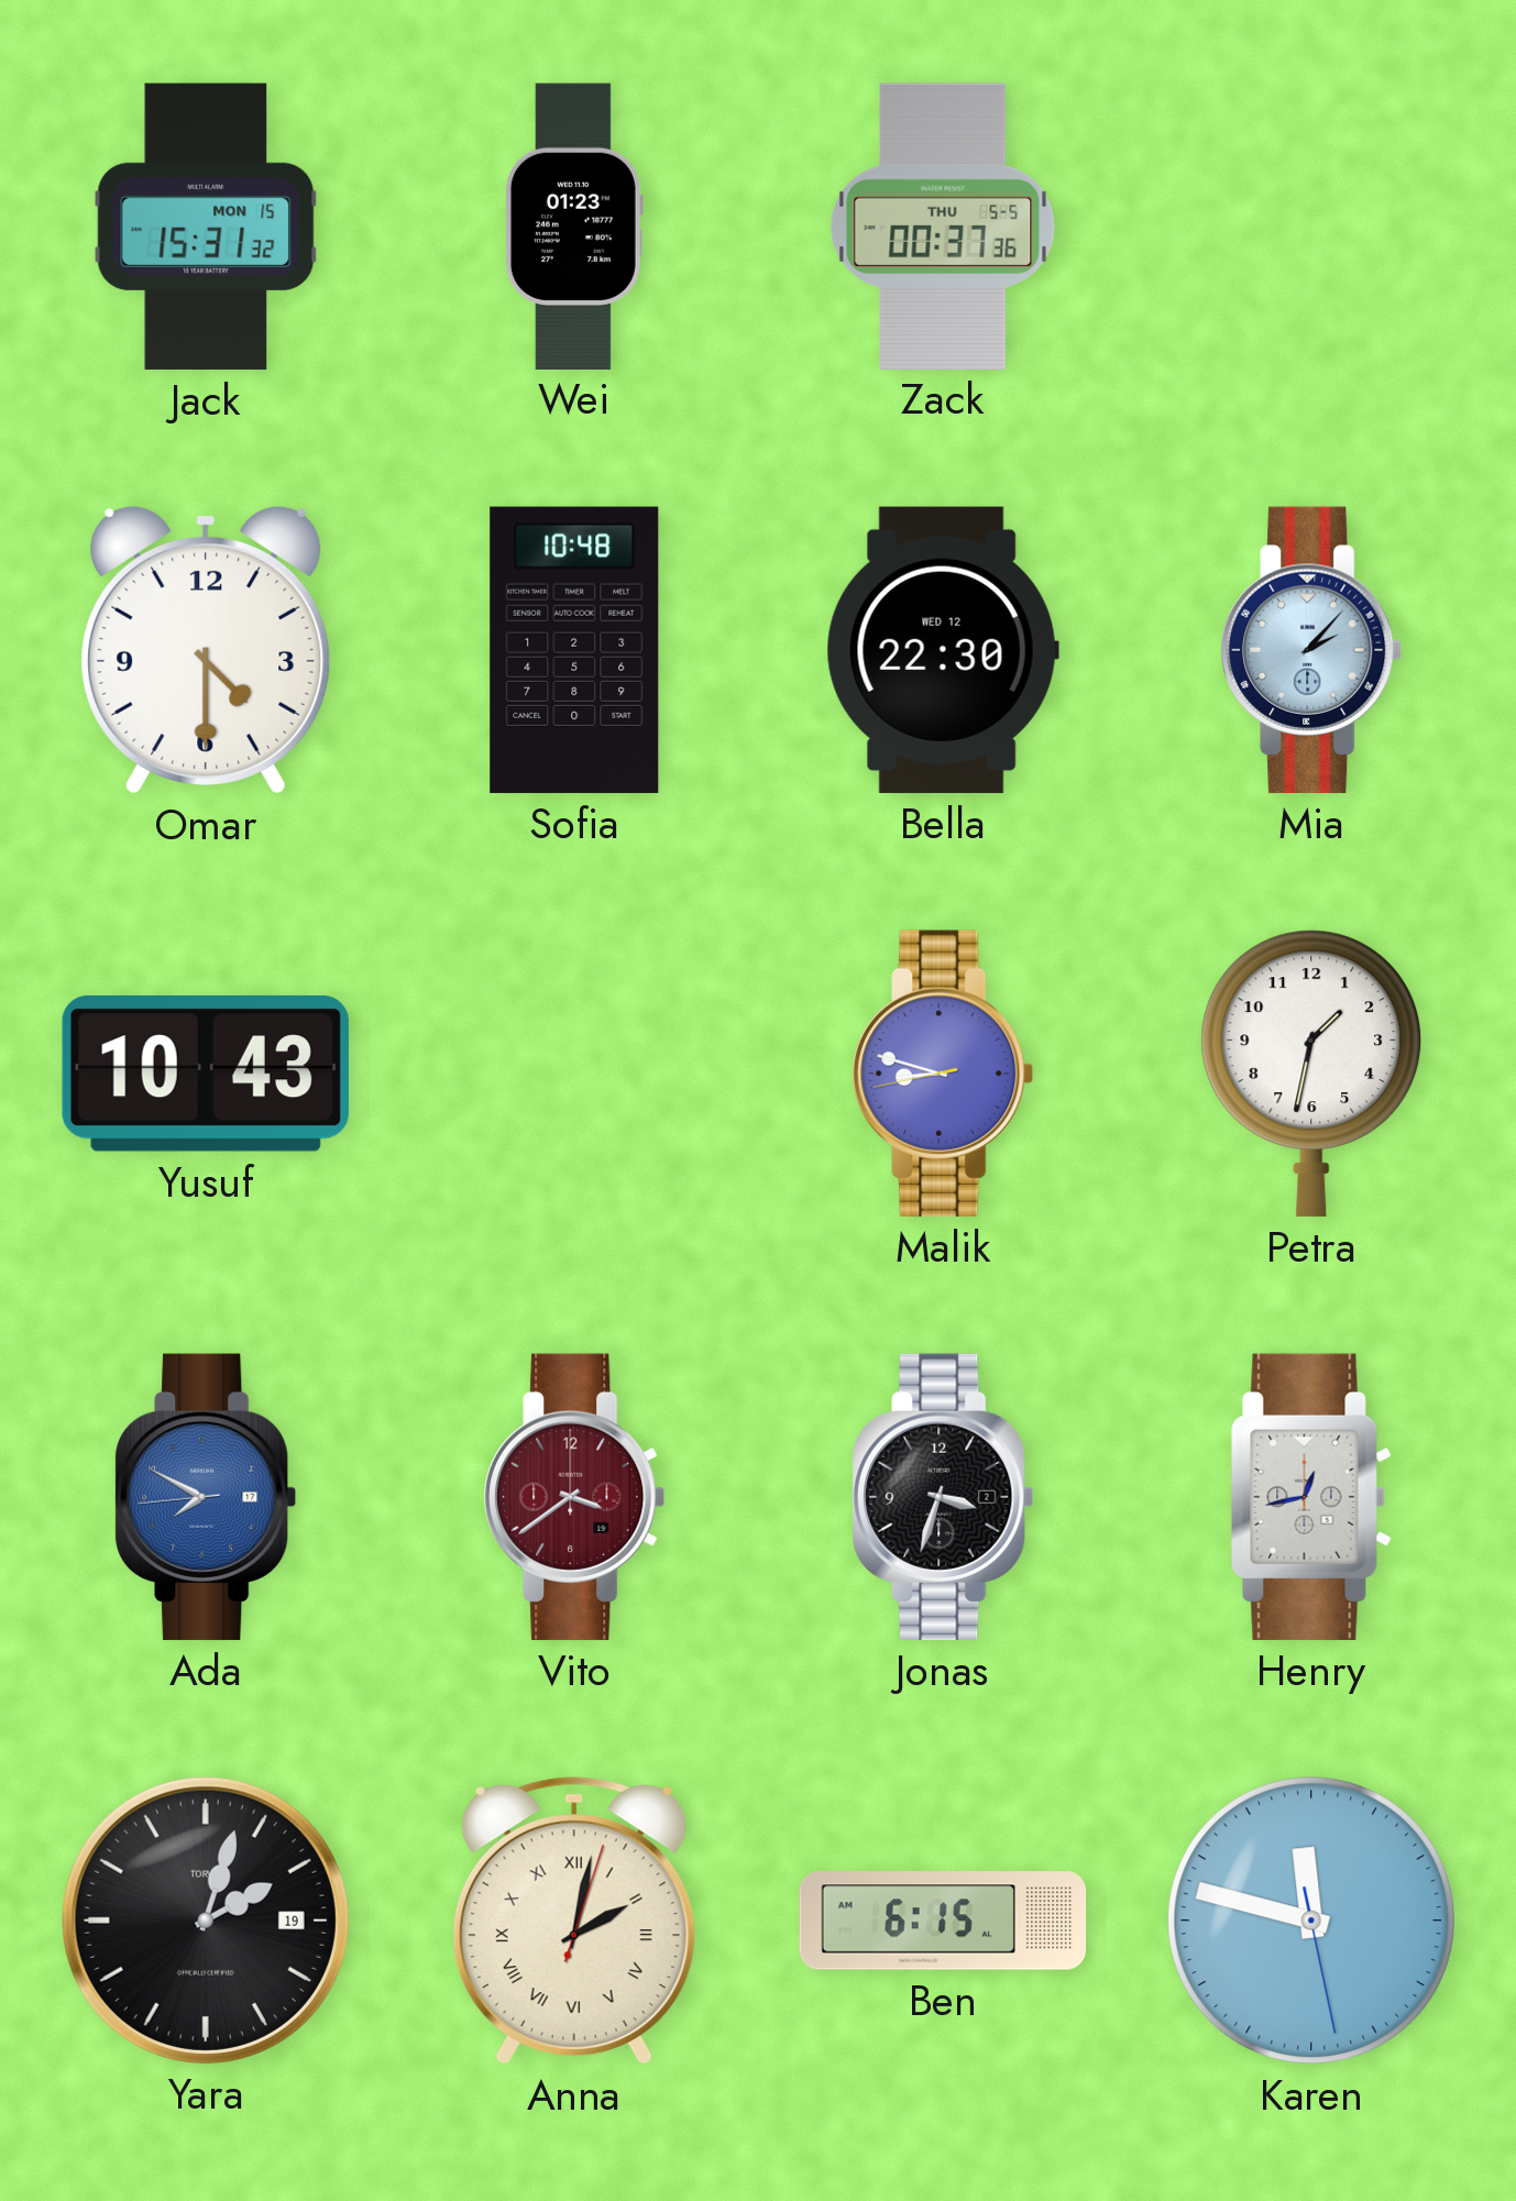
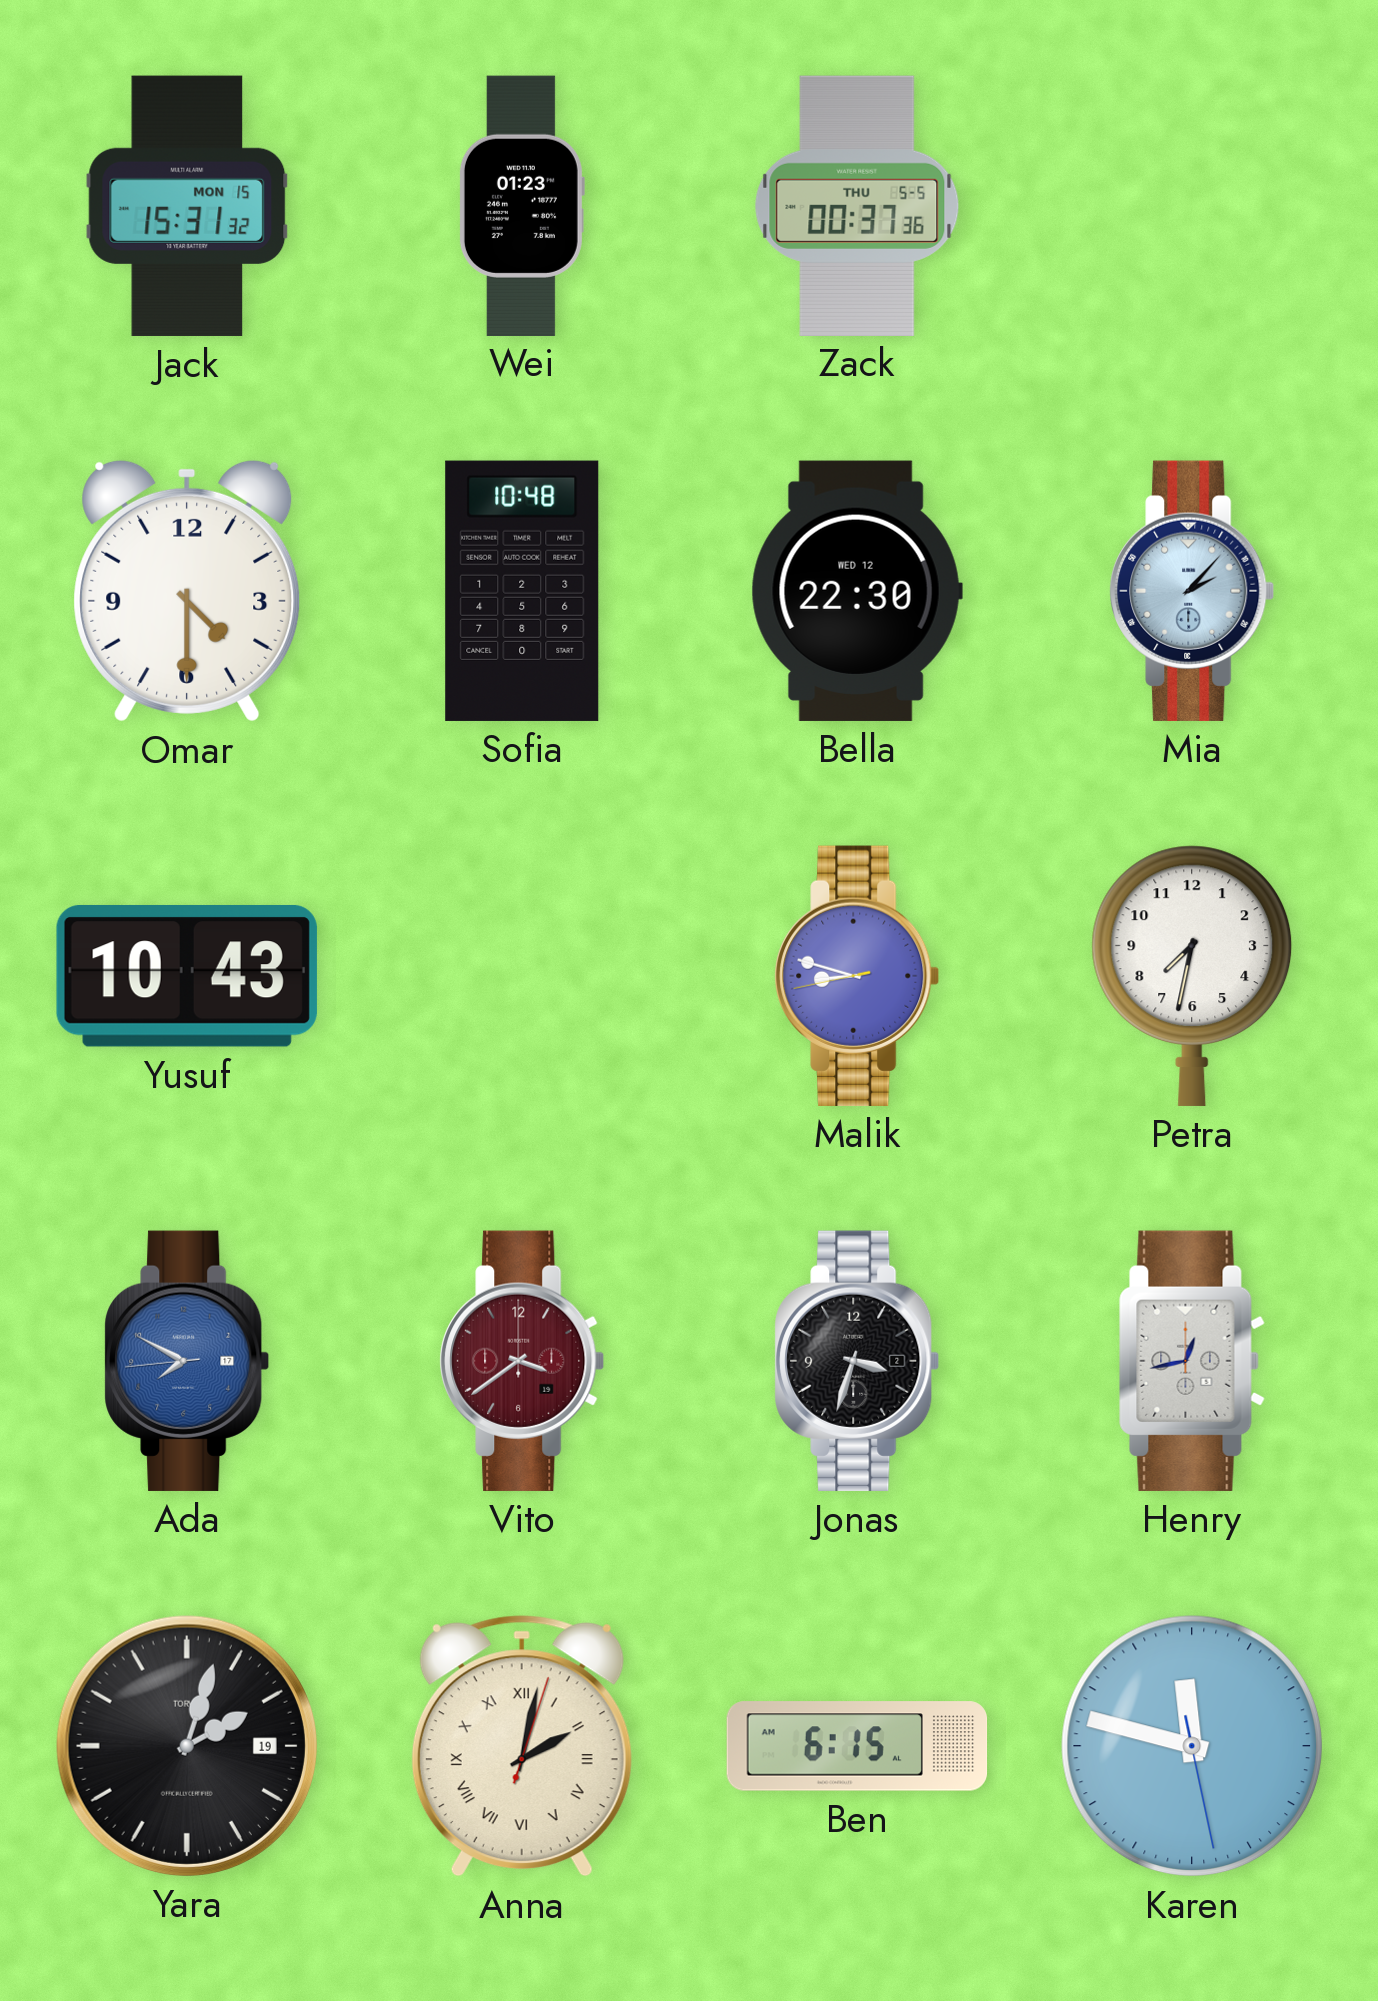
Petra: 1:32 -> 7:32
